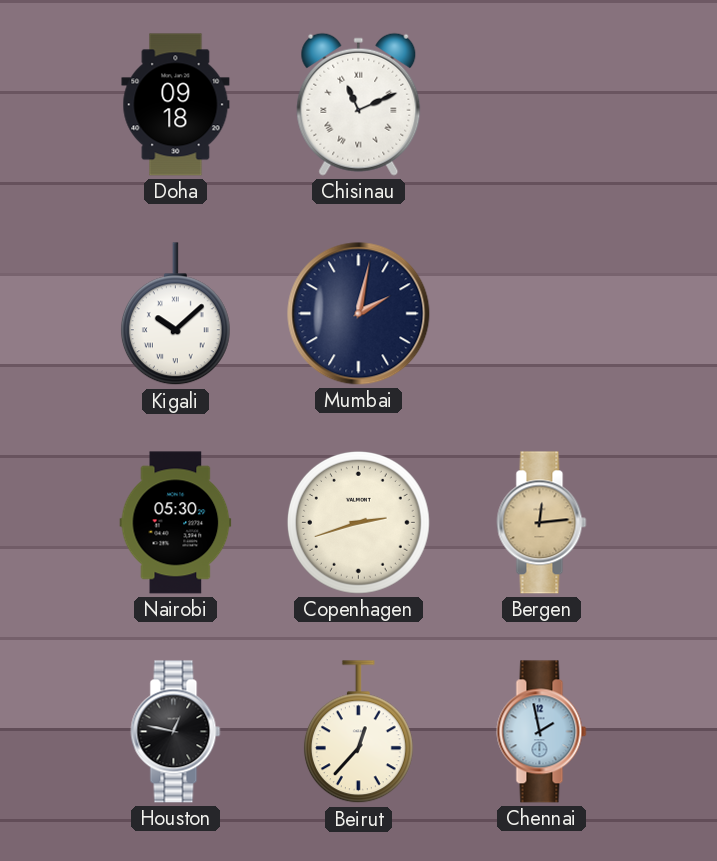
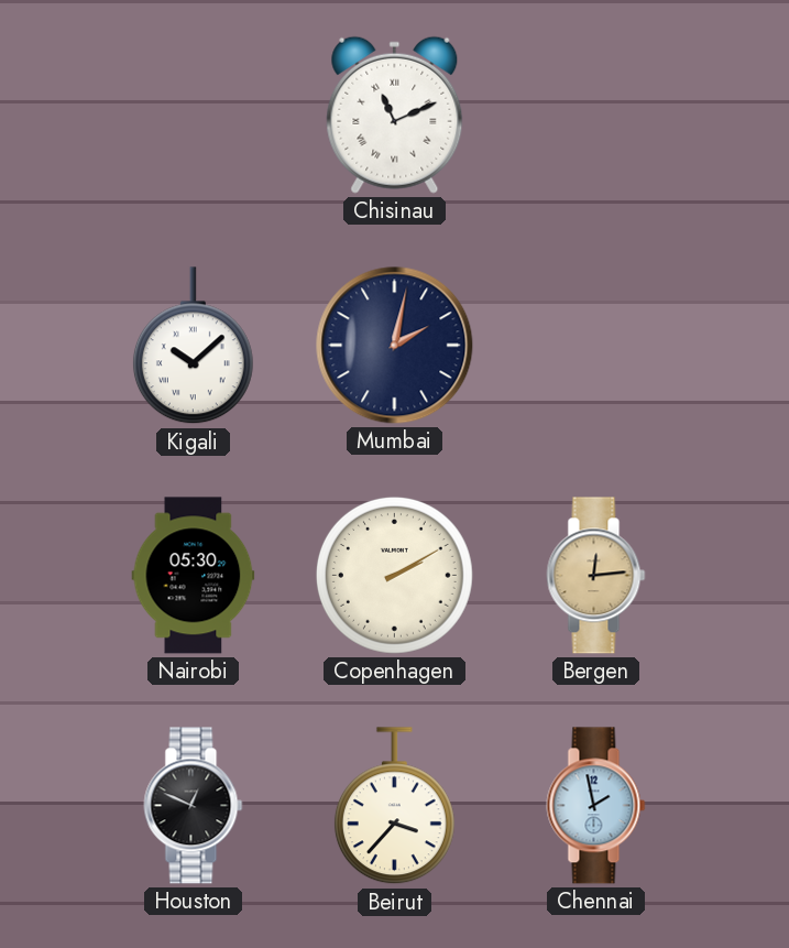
Doha: 09:18 -> none
Copenhagen: 2:42 -> 2:10
Houston: 12:47 -> 12:49
Beirut: 12:37 -> 3:37
